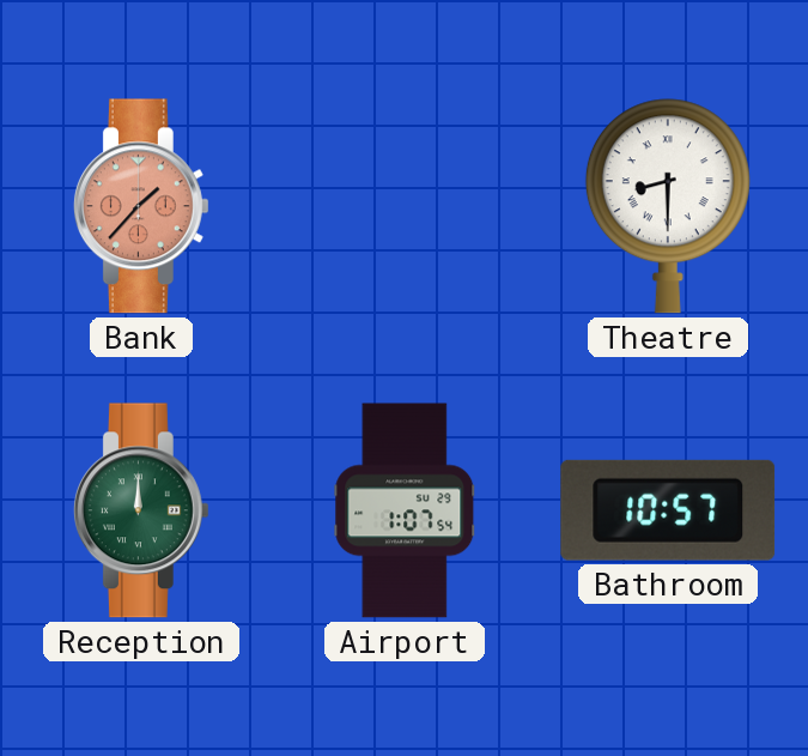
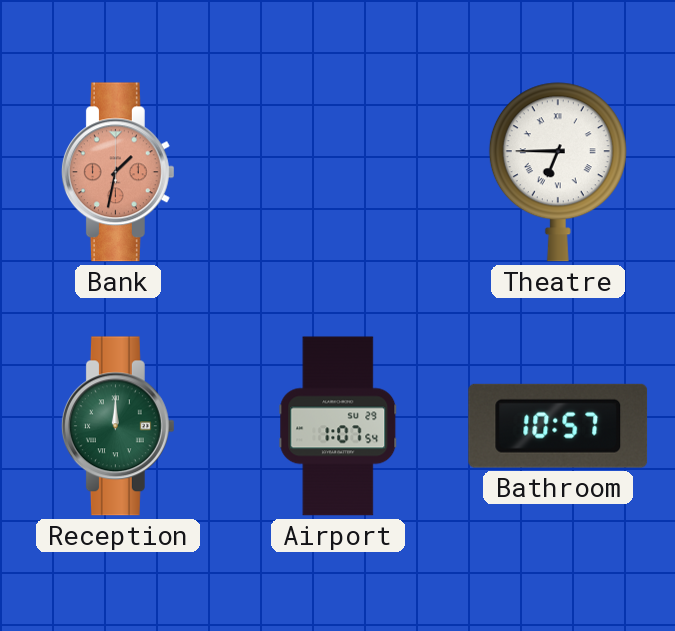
Bank: 1:37 -> 1:32
Theatre: 8:30 -> 6:45
